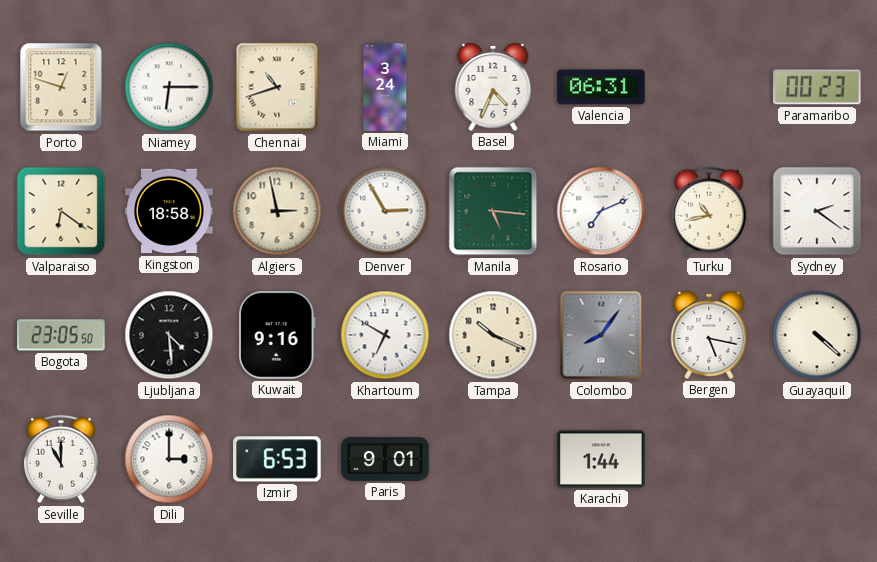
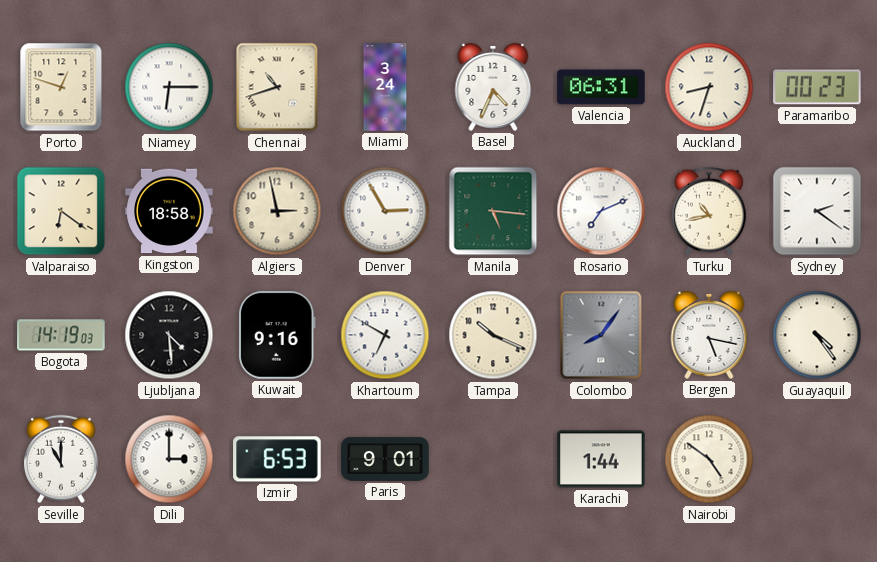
Auckland: none -> 8:33
Bogota: 23:05 -> 14:19
Guayaquil: 4:22 -> 4:24
Nairobi: none -> 4:51
